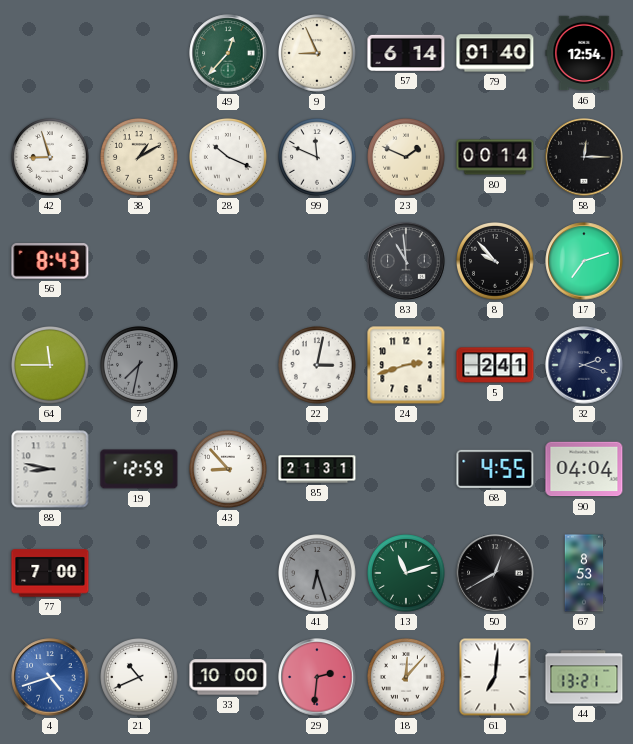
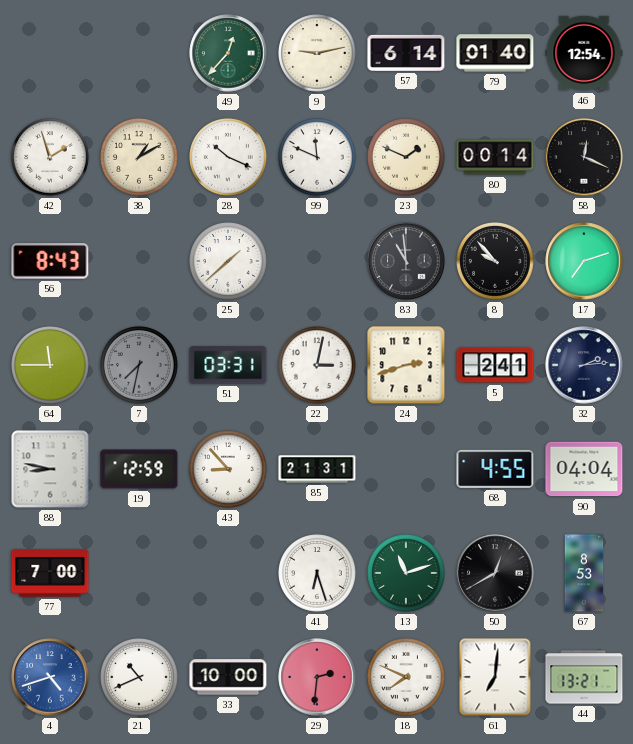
9: 8:56 -> 9:13
42: 8:57 -> 1:57
58: 12:15 -> 12:19
25: none -> 1:38
51: none -> 03:31
32: 2:18 -> 2:14
41 dial: grey -> white
18: 12:07 -> 7:49
